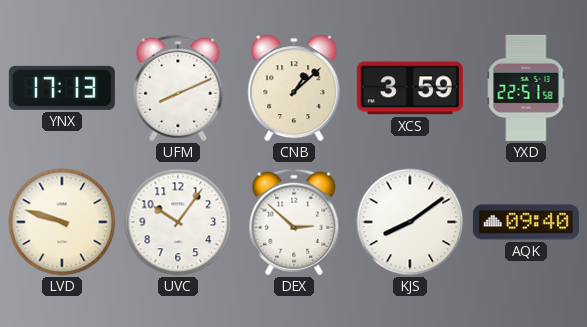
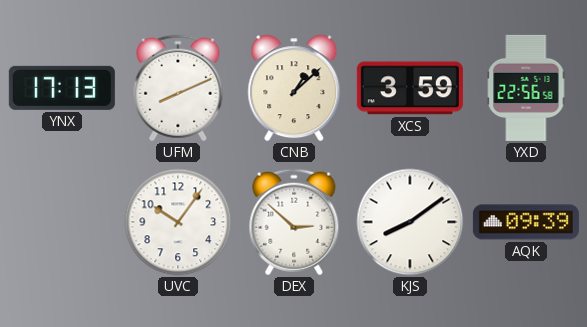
YXD: 22:51 -> 22:56
LVD: 9:48 -> none
AQK: 09:40 -> 09:39
